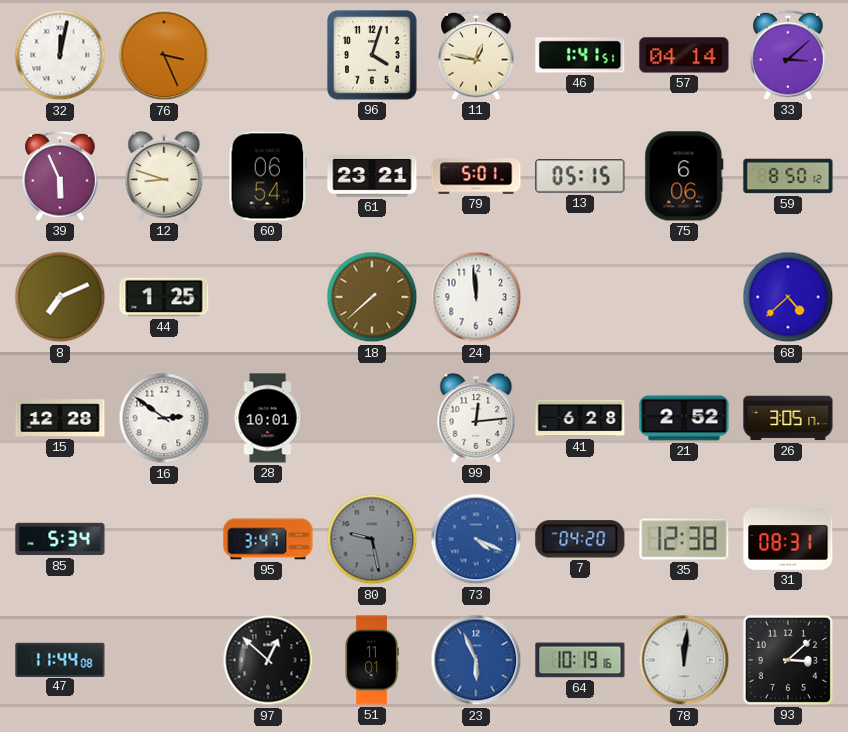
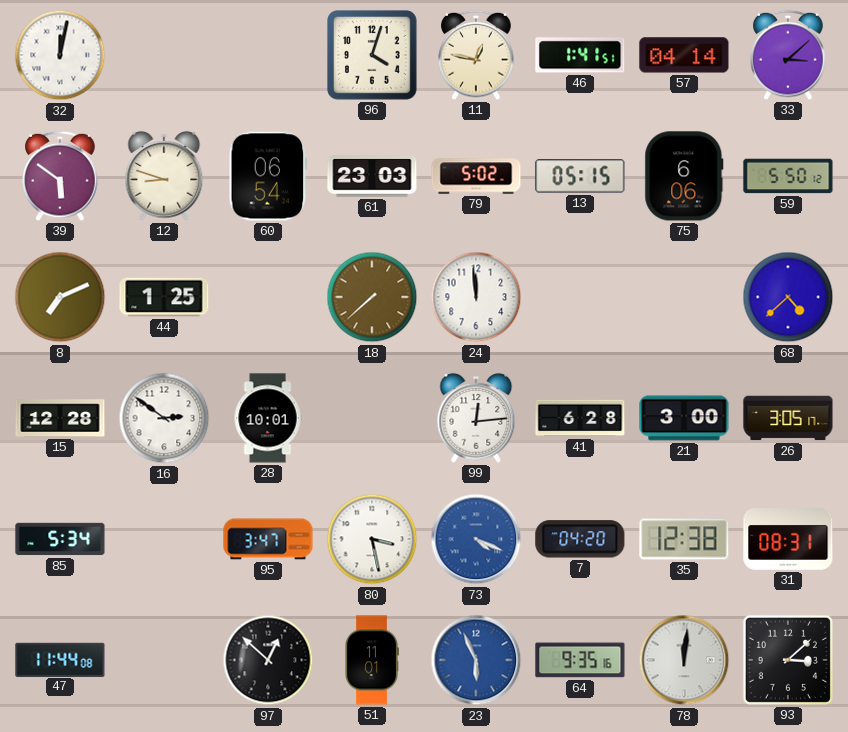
76: 3:26 -> none
39: 5:56 -> 5:51
61: 23:21 -> 23:03
79: 5:01 -> 5:02
59: 8:50 -> 5:50
21: 2:52 -> 3:00
80: 9:28 -> 3:28
80 dial: grey -> white
64: 10:19 -> 9:35
